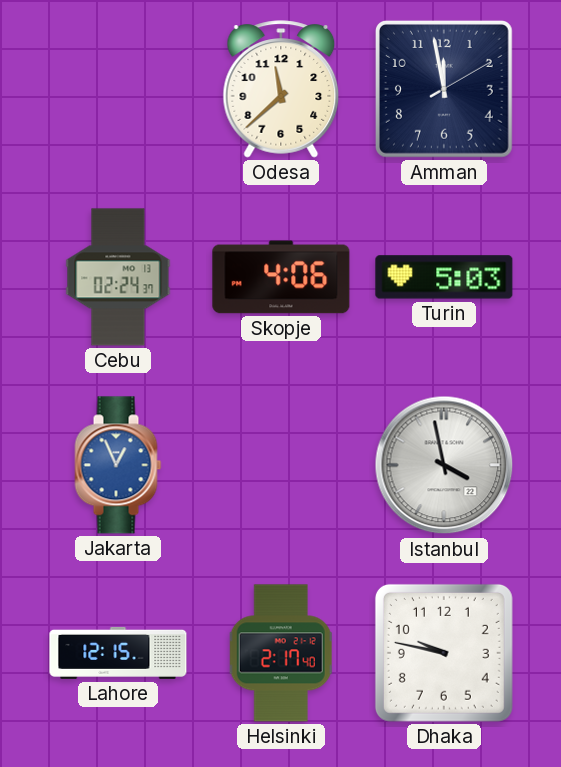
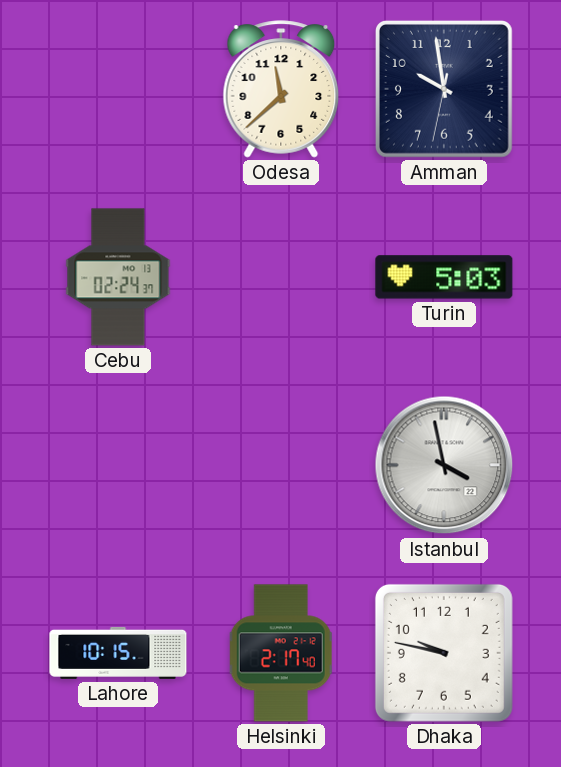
Amman: 11:58 -> 9:58
Skopje: 4:06 -> none
Jakarta: 12:56 -> none
Lahore: 12:15 -> 10:15
